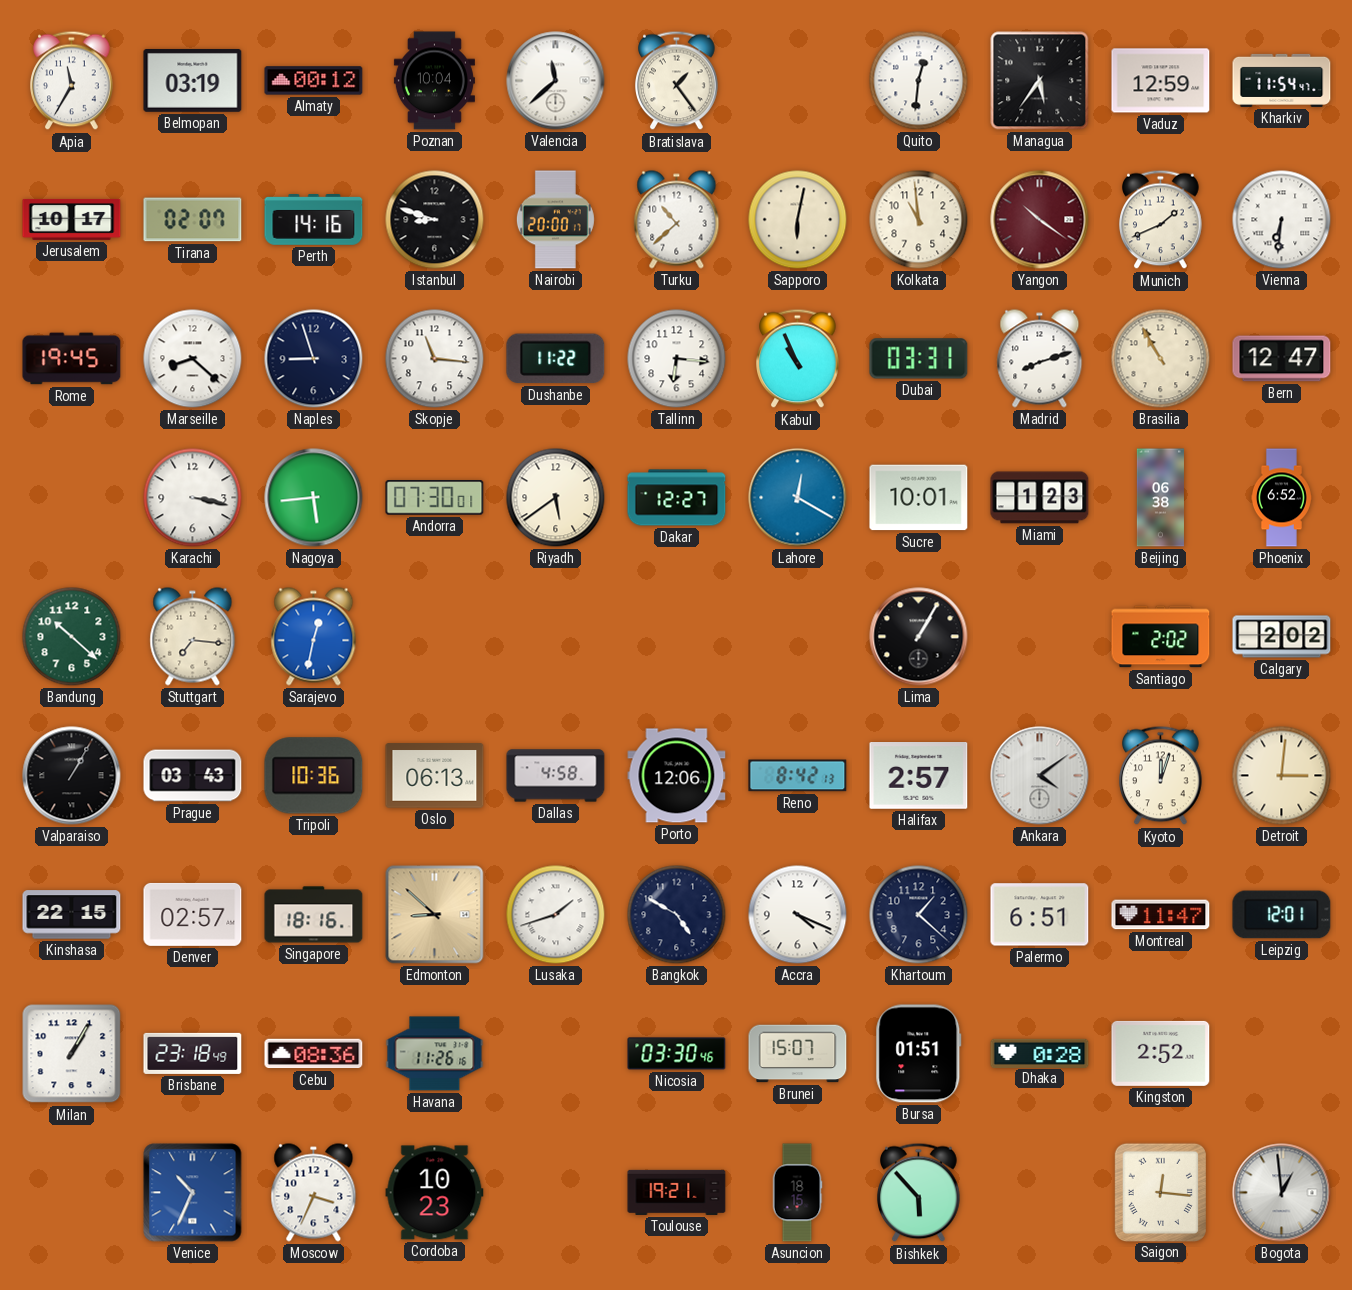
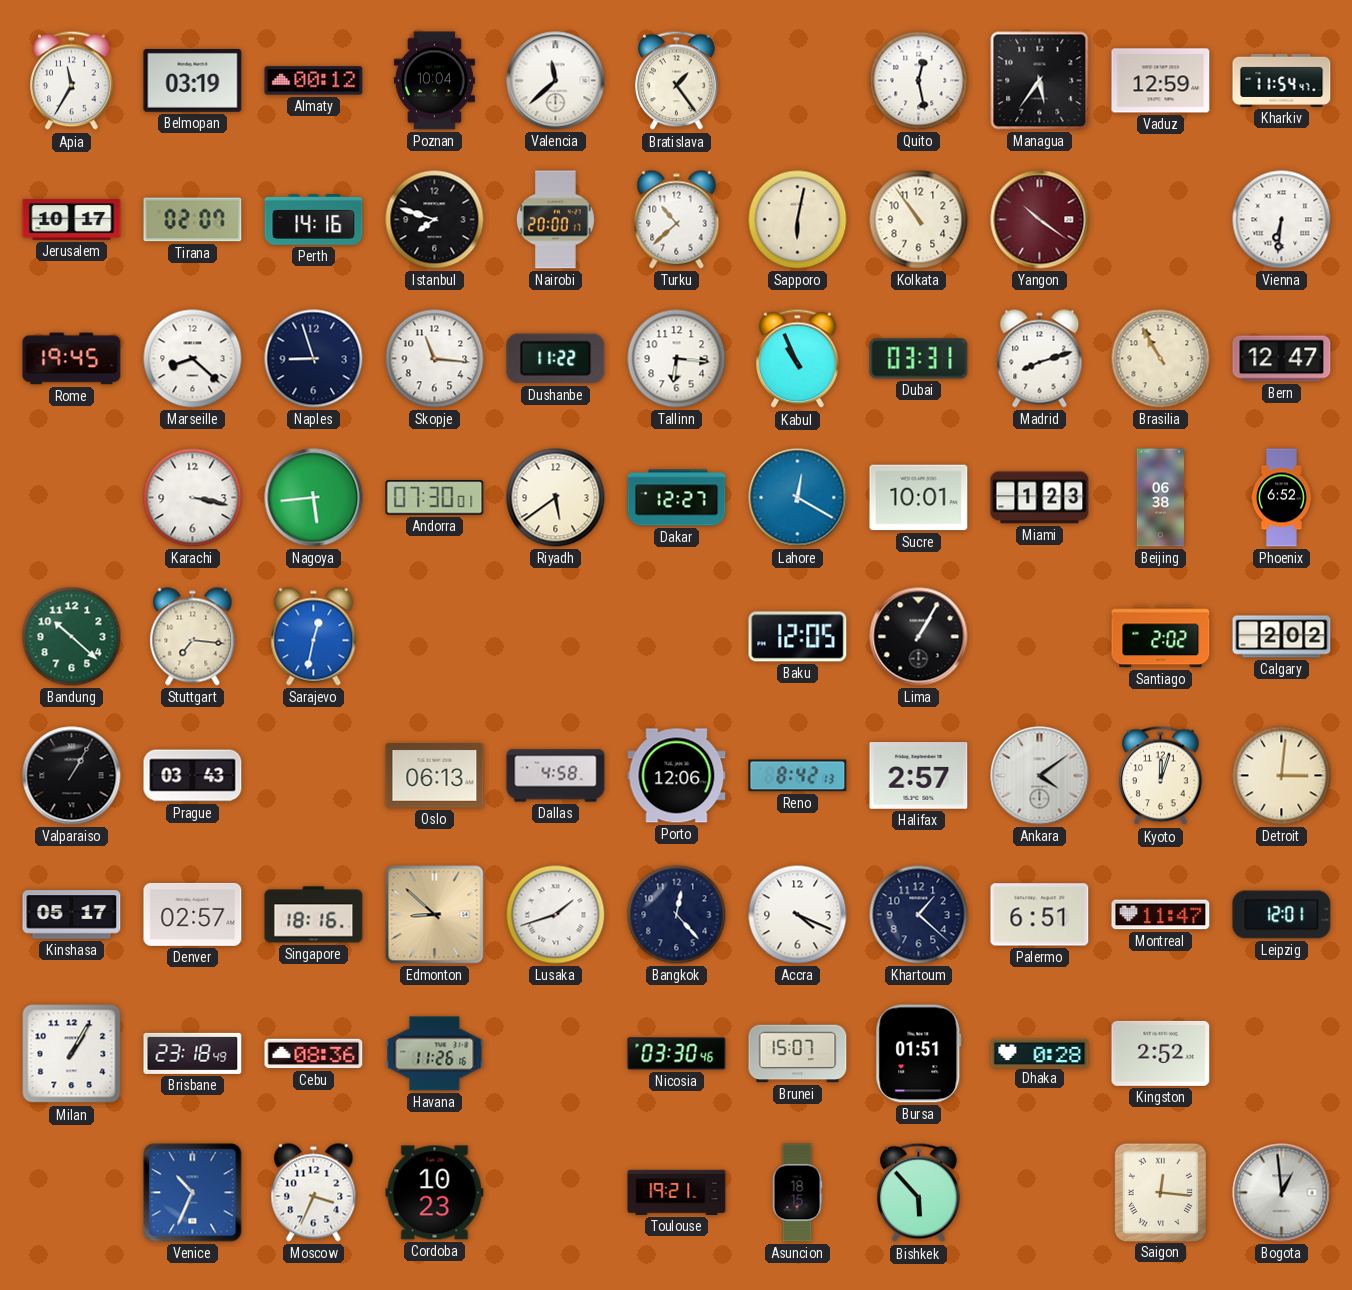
Quito: 12:31 -> 12:28
Istanbul: 8:48 -> 7:48
Kolkata: 10:59 -> 10:54
Munich: 1:41 -> none
Baku: none -> 12:05
Tripoli: 10:36 -> none
Kinshasa: 22:15 -> 05:17
Bangkok: 4:50 -> 12:23
